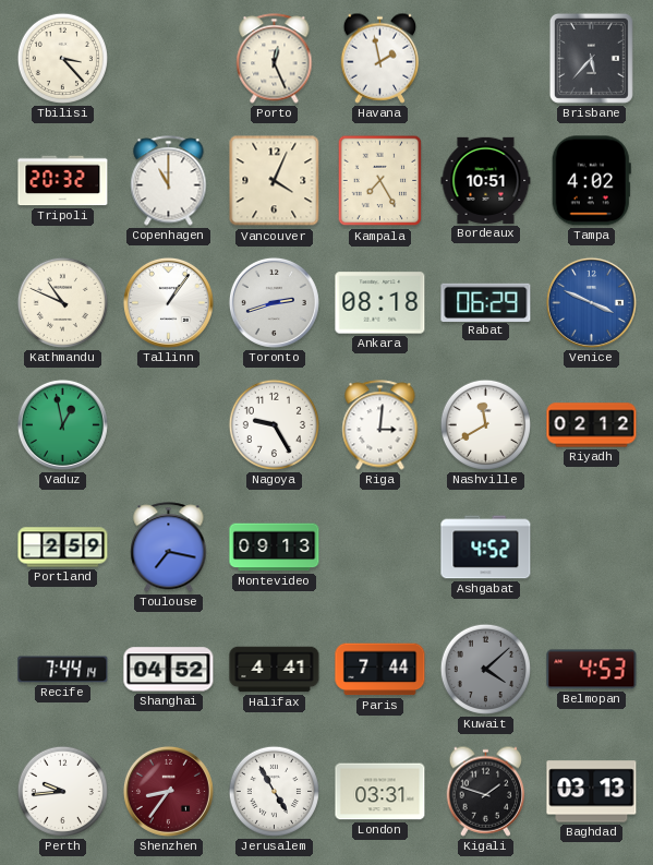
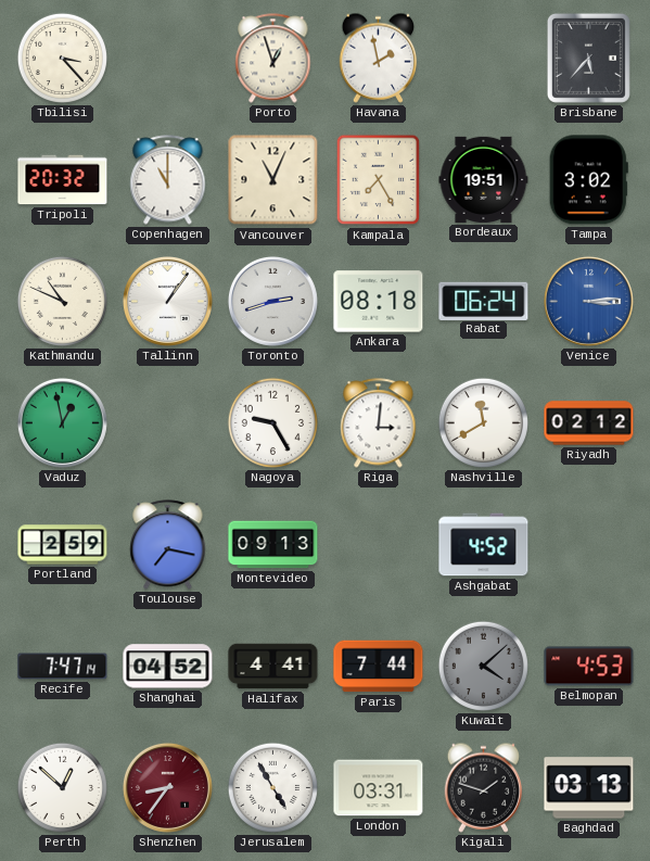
Porto: 12:26 -> 12:57
Vancouver: 4:04 -> 11:04
Bordeaux: 10:51 -> 19:51
Tampa: 4:02 -> 3:02
Rabat: 06:29 -> 06:24
Venice: 3:49 -> 3:14
Recife: 7:44 -> 7:47
Perth: 9:44 -> 12:52
